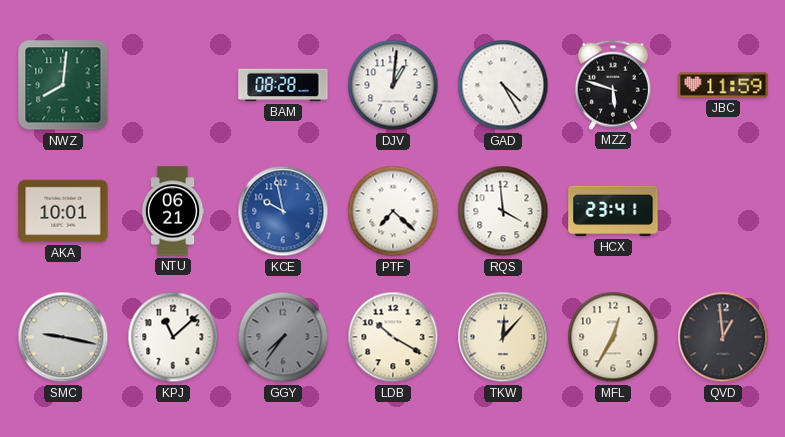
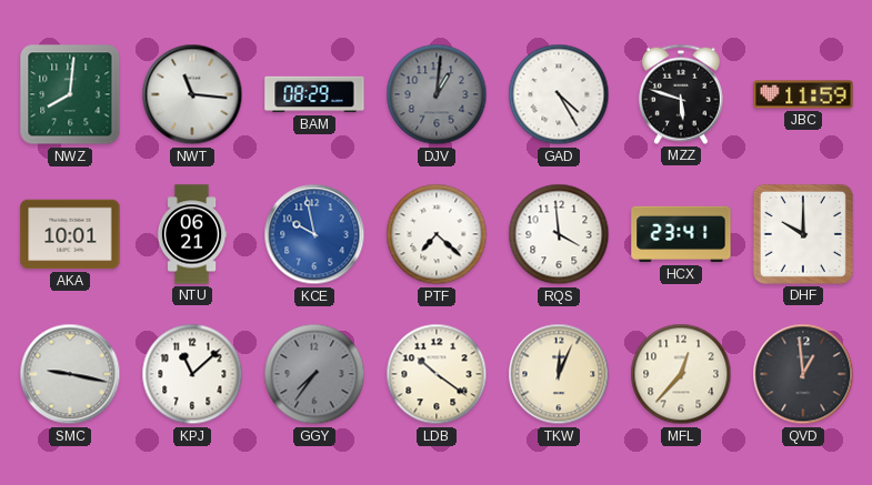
NWT: none -> 11:16
BAM: 08:28 -> 08:29
DJV dial: white -> grey
DHF: none -> 10:00
LDB: 10:20 -> 10:21
TKW: 12:07 -> 12:04
MFL: 12:35 -> 12:37
